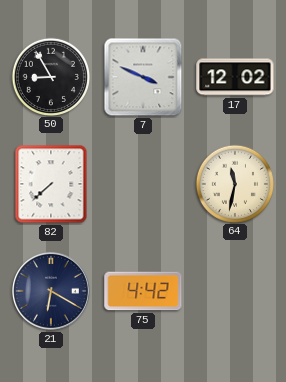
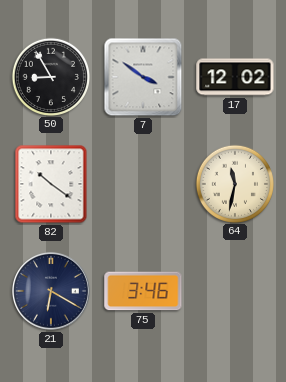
7: 3:49 -> 3:51
82: 7:38 -> 10:21
75: 4:42 -> 3:46
